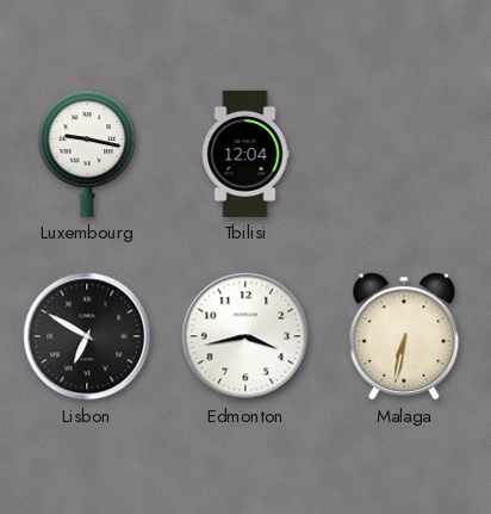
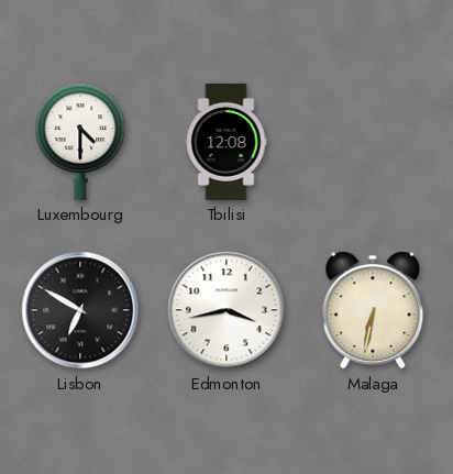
Luxembourg: 9:17 -> 4:30
Tbilisi: 12:04 -> 12:08
